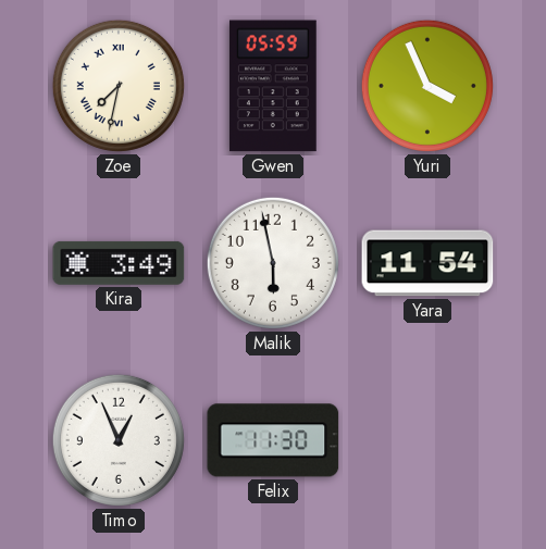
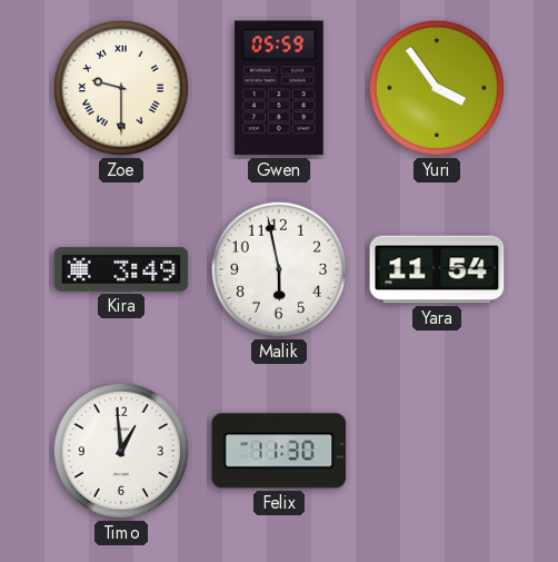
Zoe: 7:32 -> 9:30
Yuri: 3:56 -> 3:54
Timo: 12:56 -> 12:59
